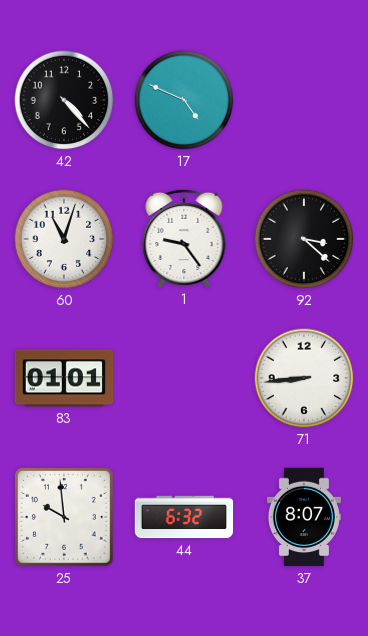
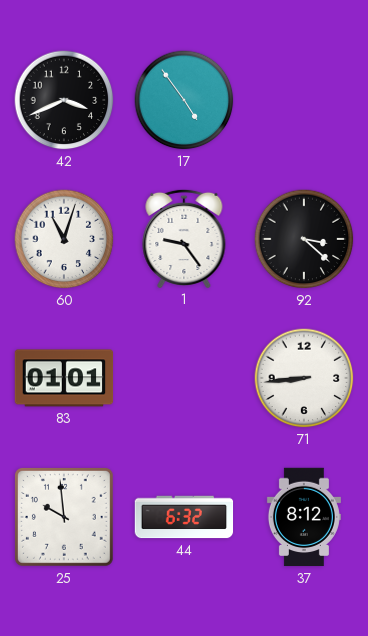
42: 4:23 -> 3:41
17: 4:49 -> 4:54
37: 8:07 -> 8:12
